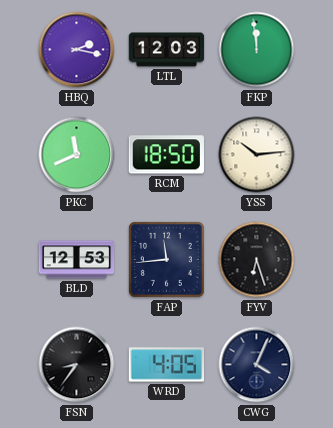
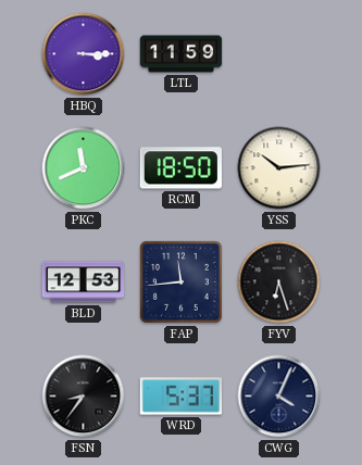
HBQ: 2:17 -> 3:15
LTL: 12:03 -> 11:59
FKP: 11:59 -> none
WRD: 4:05 -> 5:37
